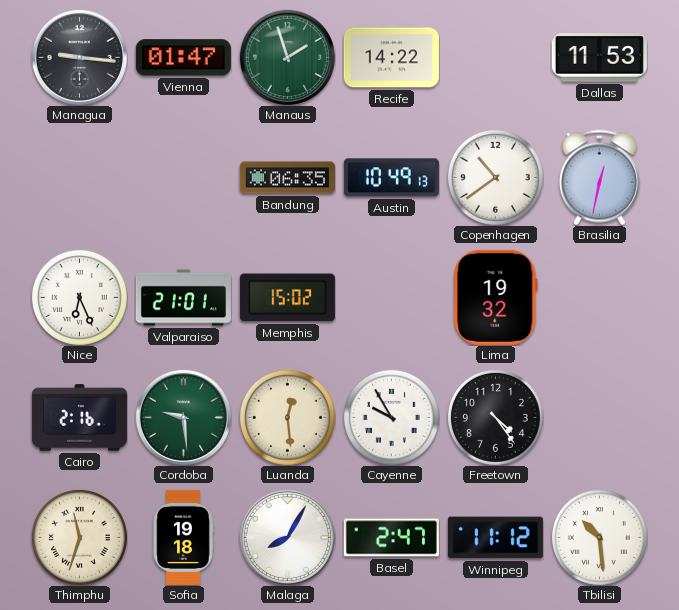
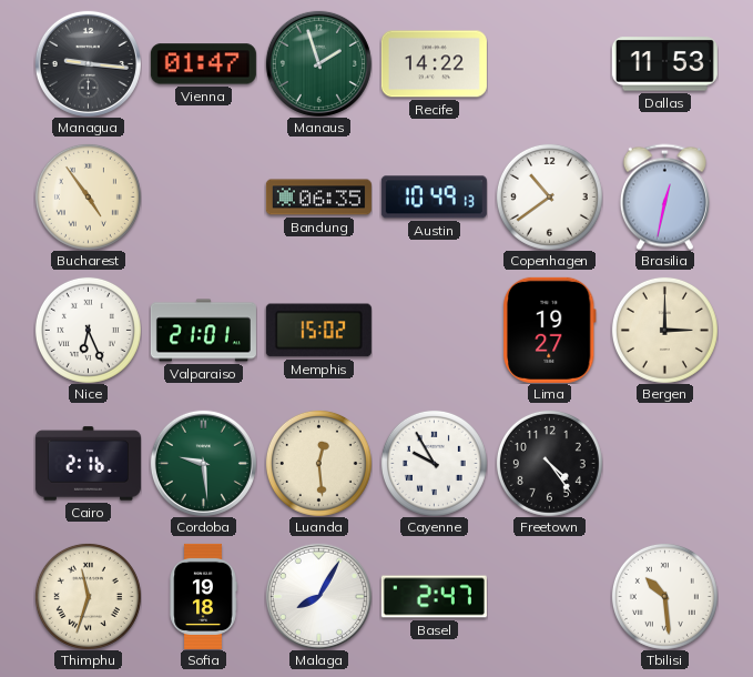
Bucharest: none -> 4:54
Lima: 19:32 -> 19:27
Bergen: none -> 3:00
Winnipeg: 11:12 -> none
